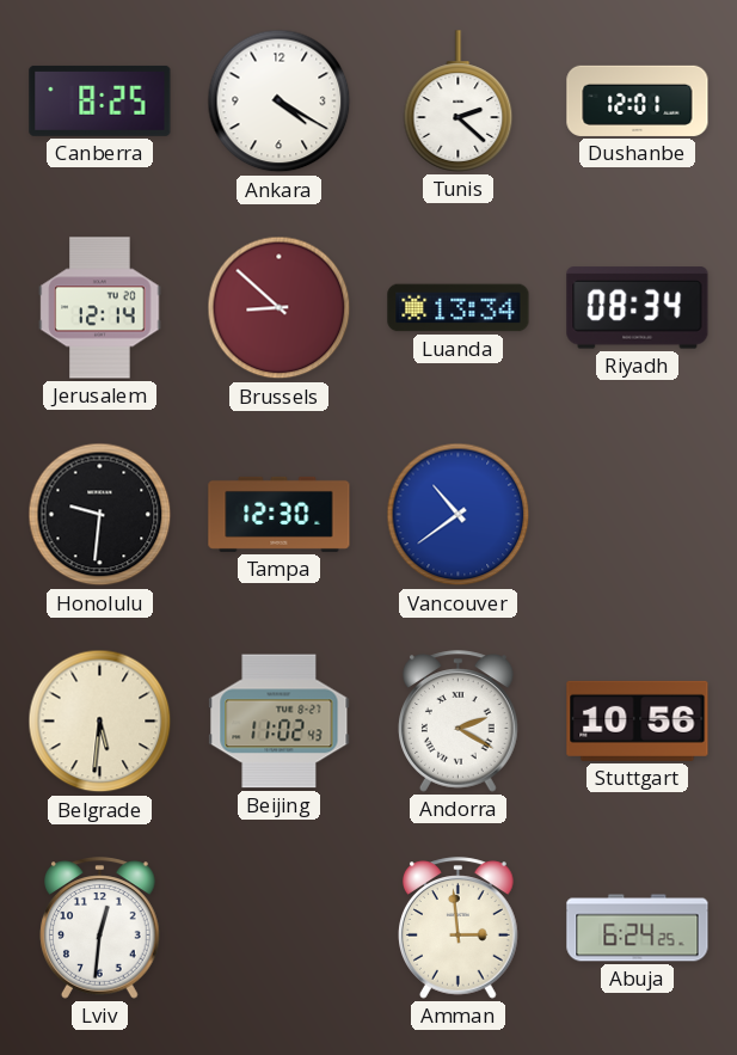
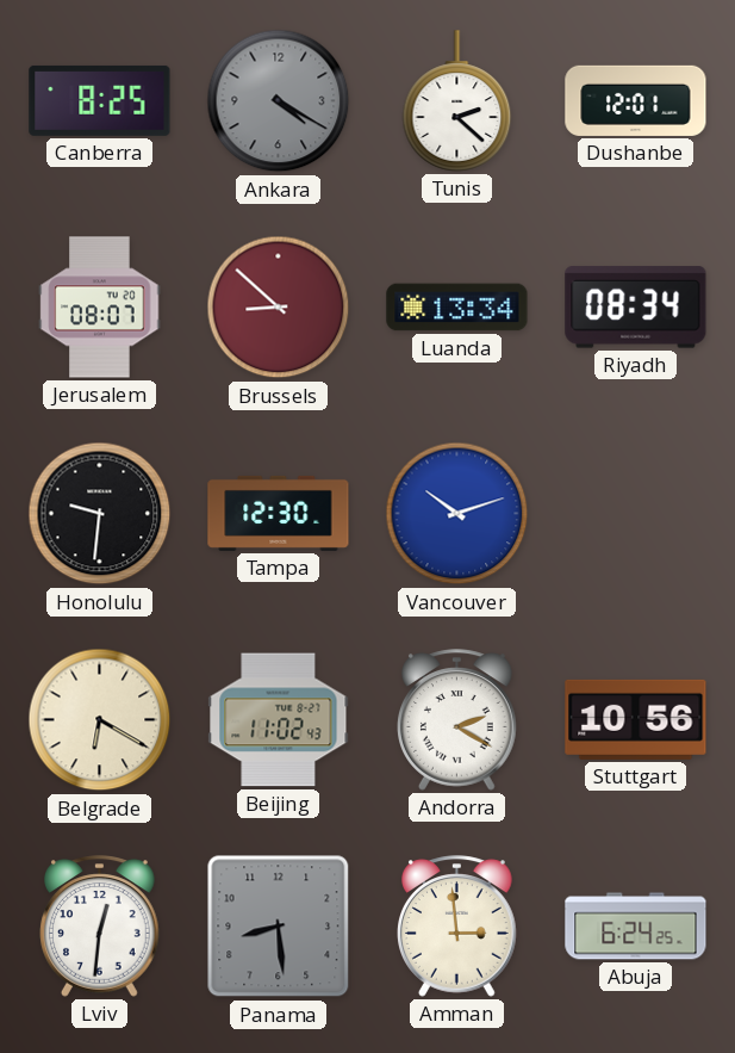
Ankara dial: white -> grey
Jerusalem: 12:14 -> 08:07
Vancouver: 10:39 -> 10:12
Belgrade: 5:31 -> 6:20
Panama: none -> 8:29
